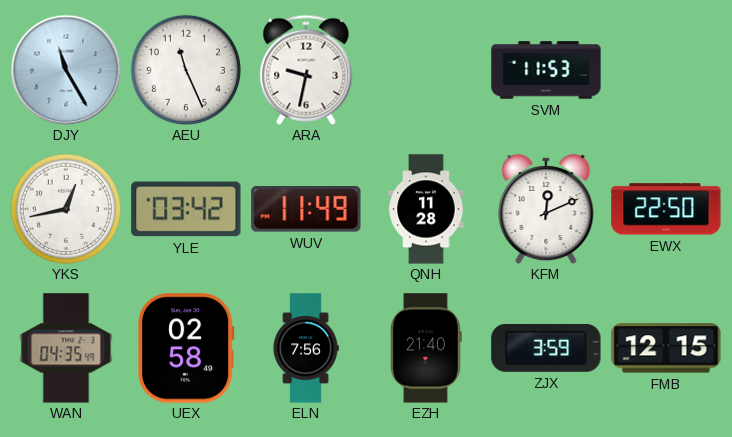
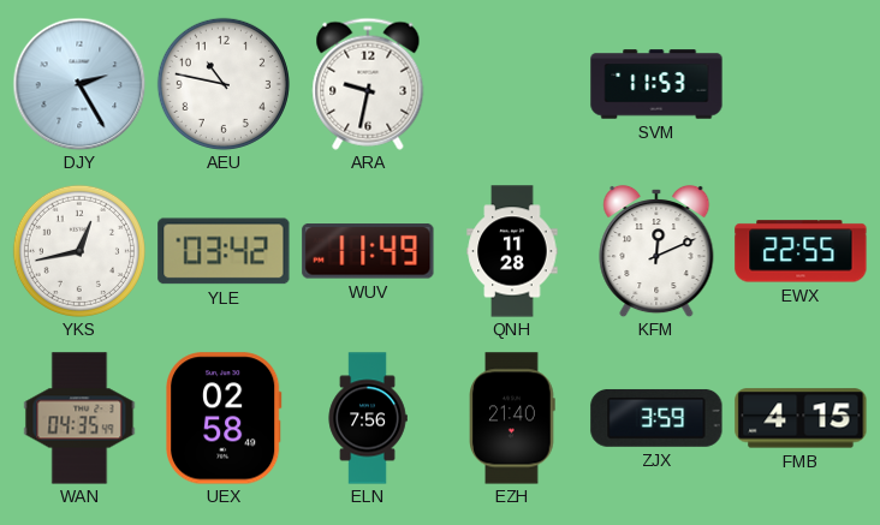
DJY: 11:25 -> 2:25
AEU: 11:26 -> 10:47
EWX: 22:50 -> 22:55
FMB: 12:15 -> 4:15
